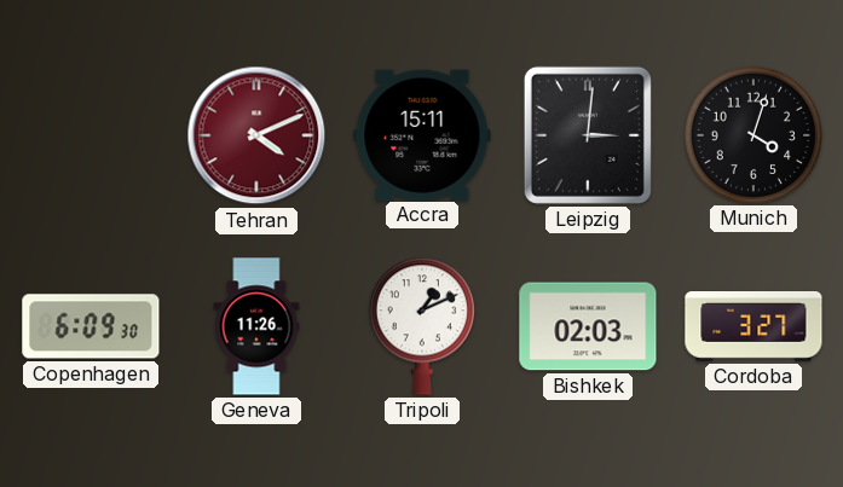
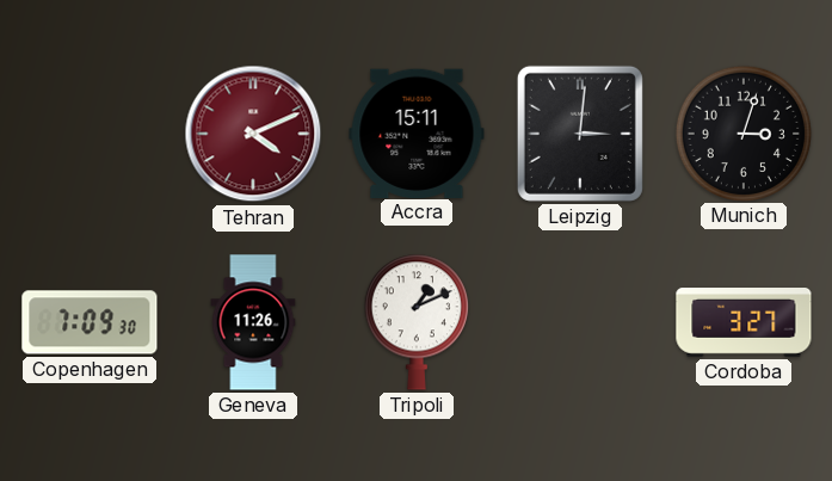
Munich: 4:03 -> 3:03
Copenhagen: 6:09 -> 7:09
Bishkek: 02:03 -> none
